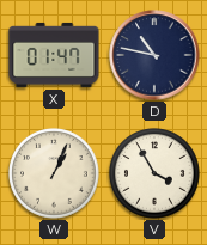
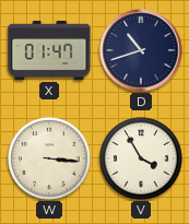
D: 10:47 -> 10:42
W: 1:04 -> 3:16
